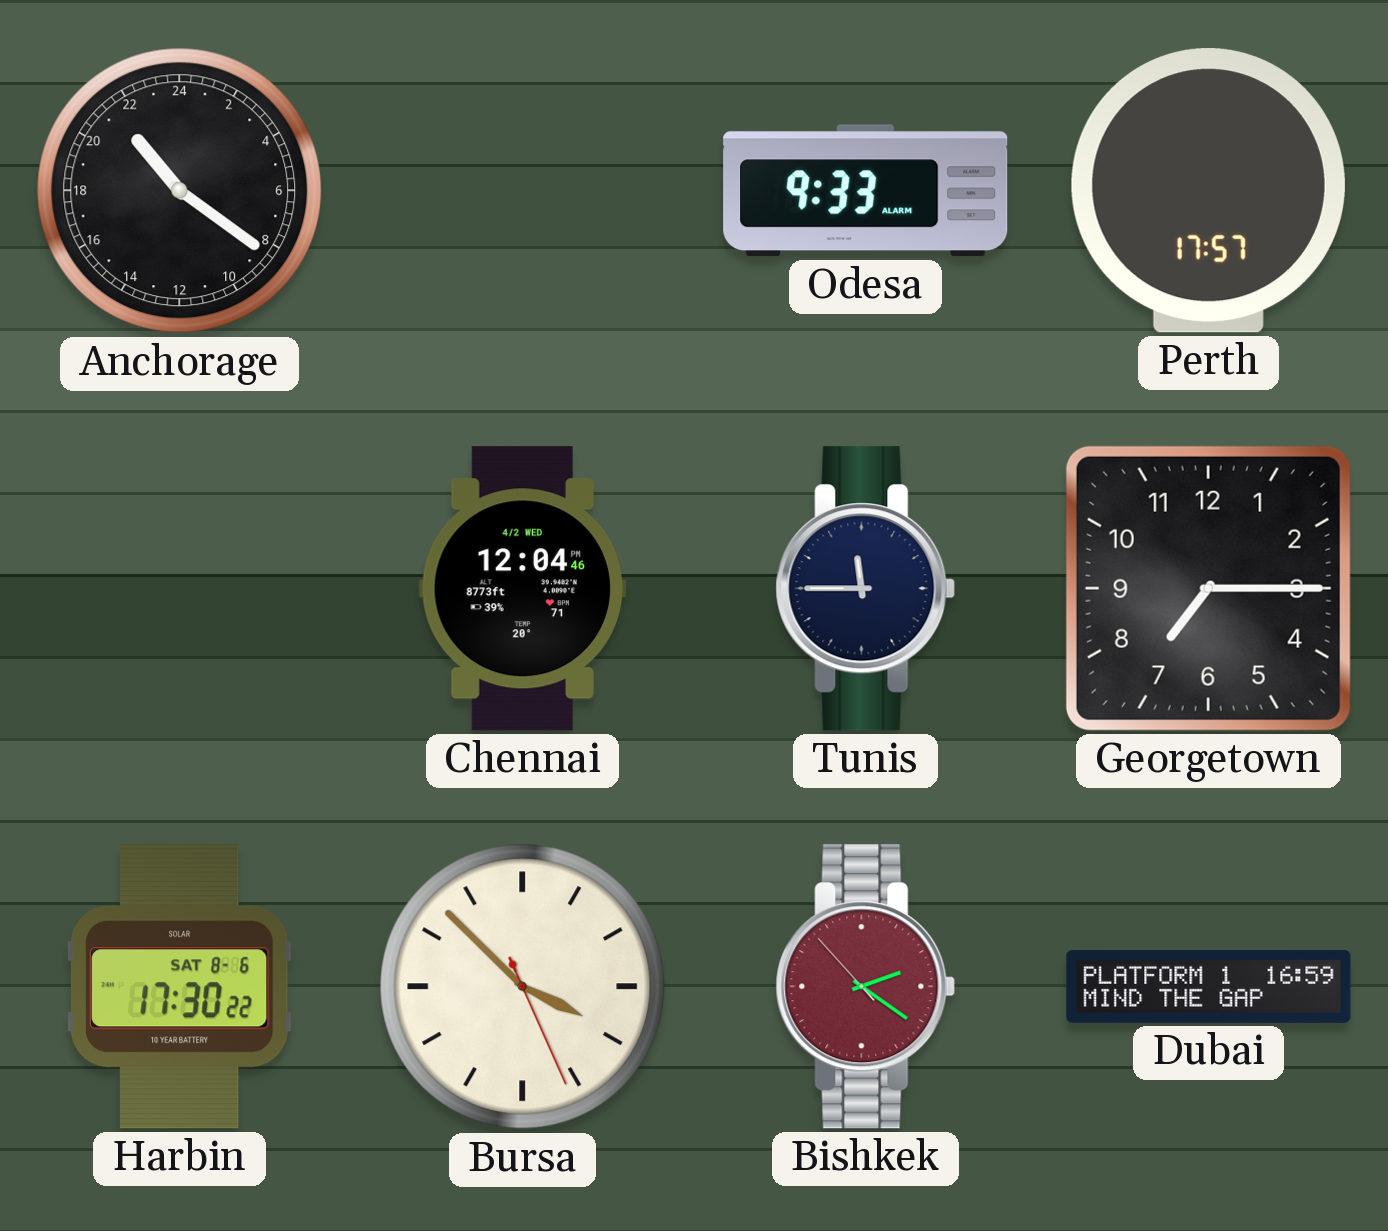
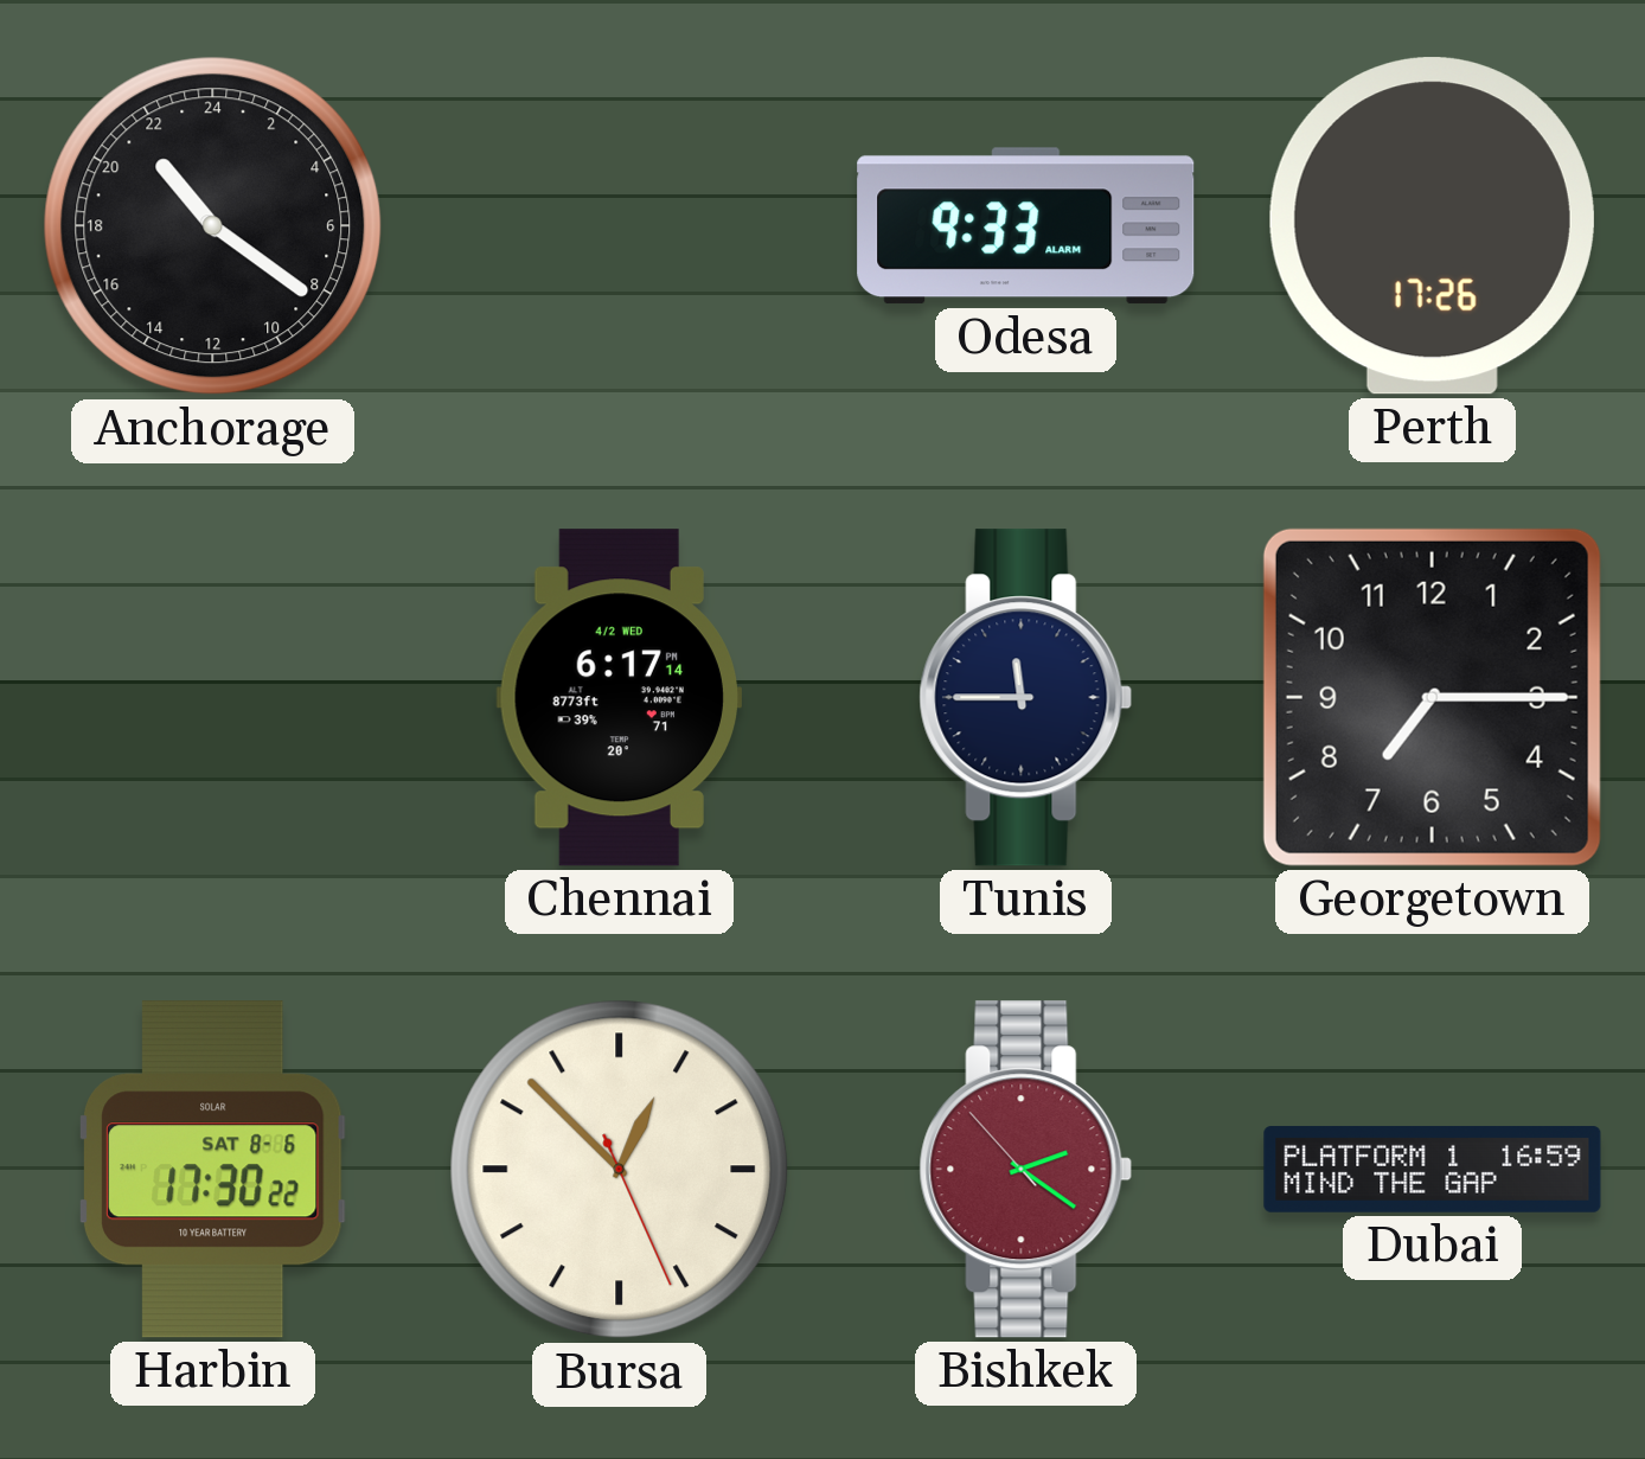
Perth: 17:57 -> 17:26
Chennai: 12:04 -> 6:17
Bursa: 3:52 -> 12:52
